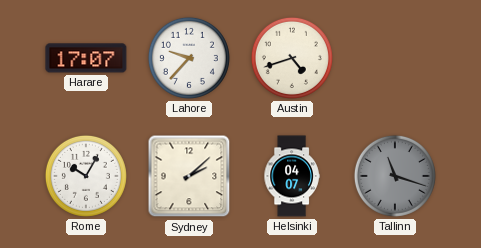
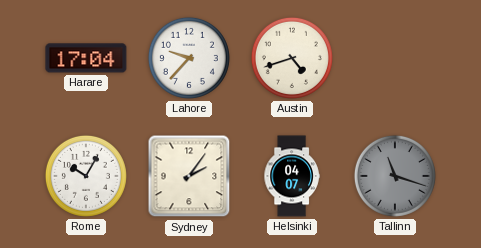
Harare: 17:07 -> 17:04
Sydney: 2:08 -> 2:06
